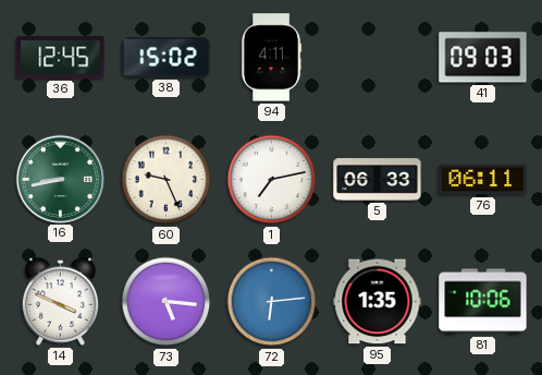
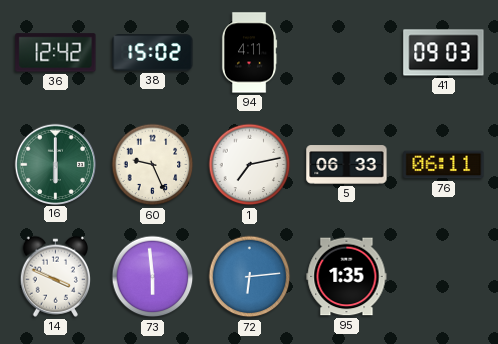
36: 12:45 -> 12:42
16: 8:43 -> 6:00
73: 5:16 -> 5:59
81: 10:06 -> none
